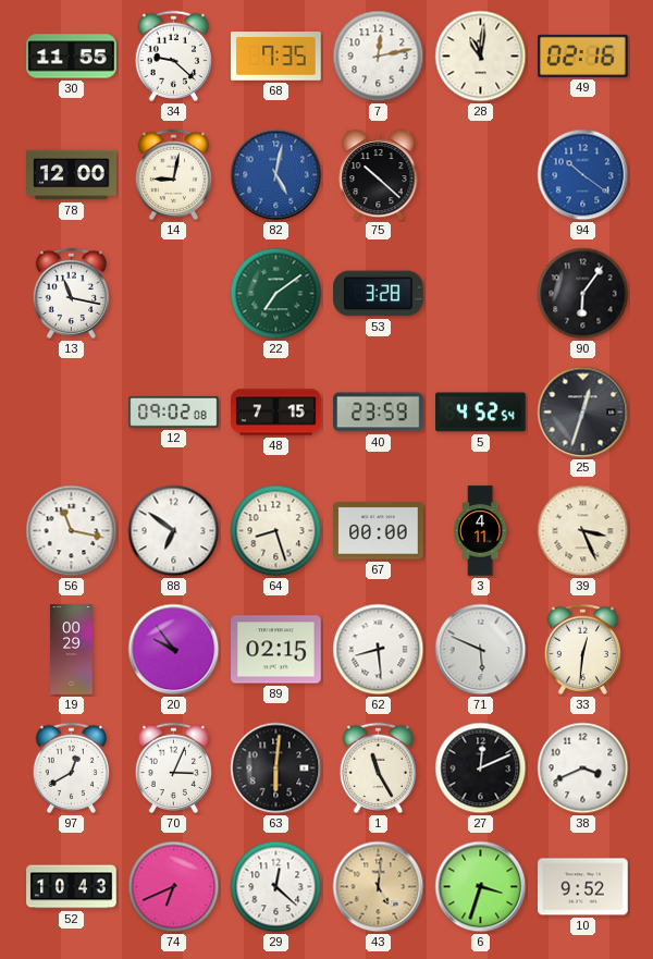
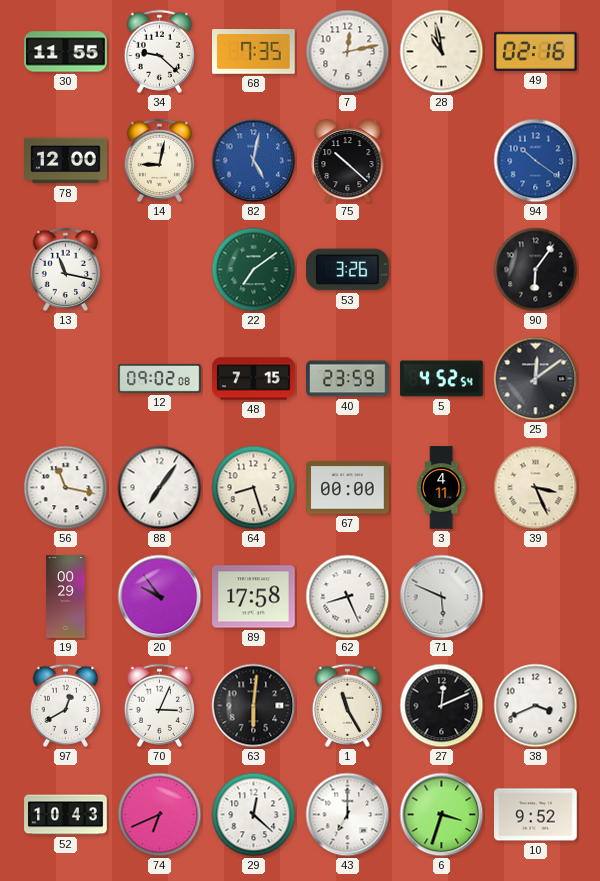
28: 11:01 -> 10:58
53: 3:28 -> 3:26
25: 12:33 -> 12:09
88: 6:51 -> 7:06
89: 02:15 -> 17:58
62: 8:29 -> 8:26
33: 12:31 -> none
43: 5:01 -> 7:00
43 dial: champagne -> white
